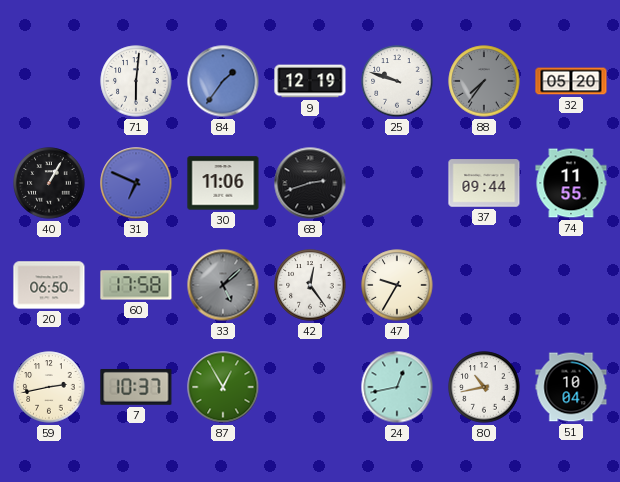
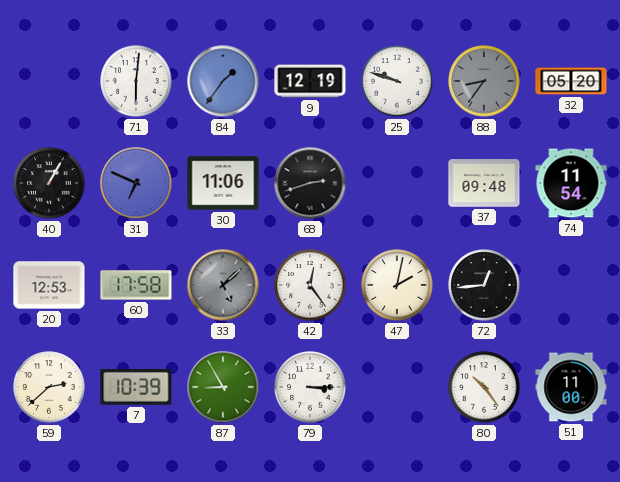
88: 7:36 -> 8:36
37: 09:44 -> 09:48
74: 11:55 -> 11:54
20: 06:50 -> 12:53
47: 9:35 -> 2:02
72: none -> 12:44
59: 2:43 -> 2:38
7: 10:37 -> 10:39
87: 12:55 -> 8:55
79: none -> 3:15
24: 12:43 -> none
80: 10:43 -> 10:24
51: 10:04 -> 11:00
